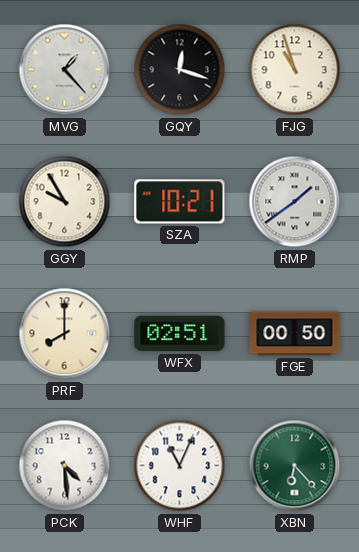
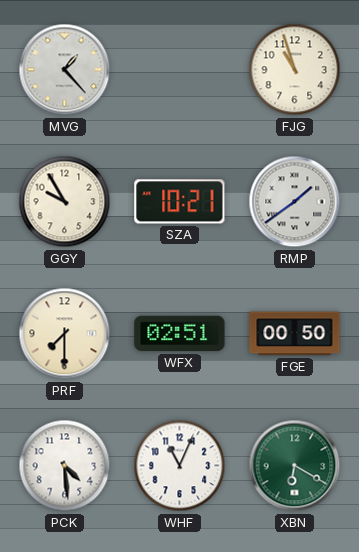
GQY: 12:18 -> none
PRF: 8:00 -> 7:30
XBN: 6:23 -> 6:20
